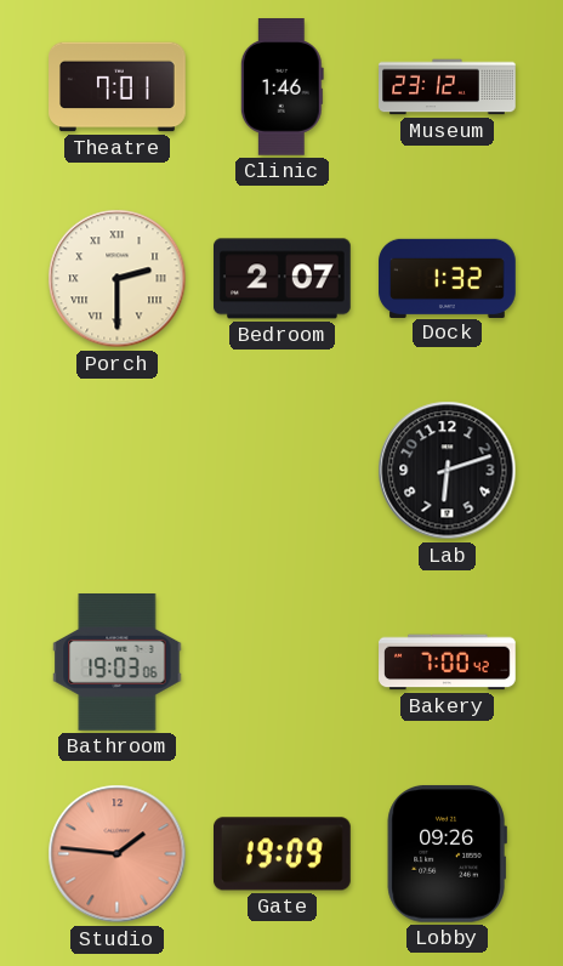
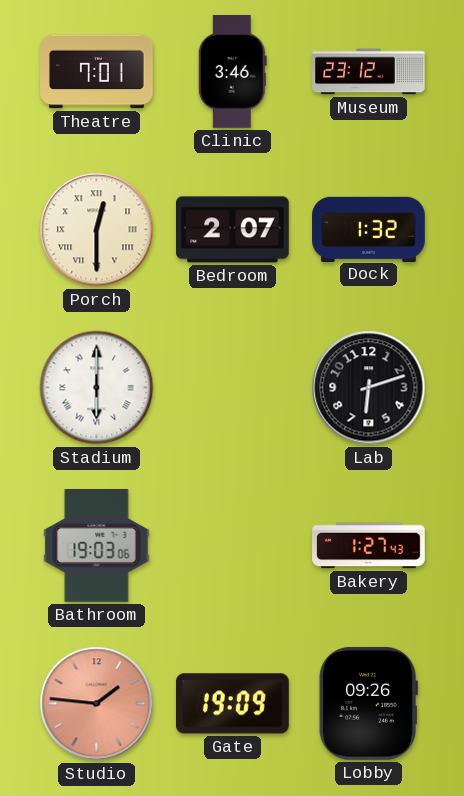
Clinic: 1:46 -> 3:46
Porch: 2:30 -> 12:30
Stadium: none -> 6:00
Bakery: 7:00 -> 1:27
